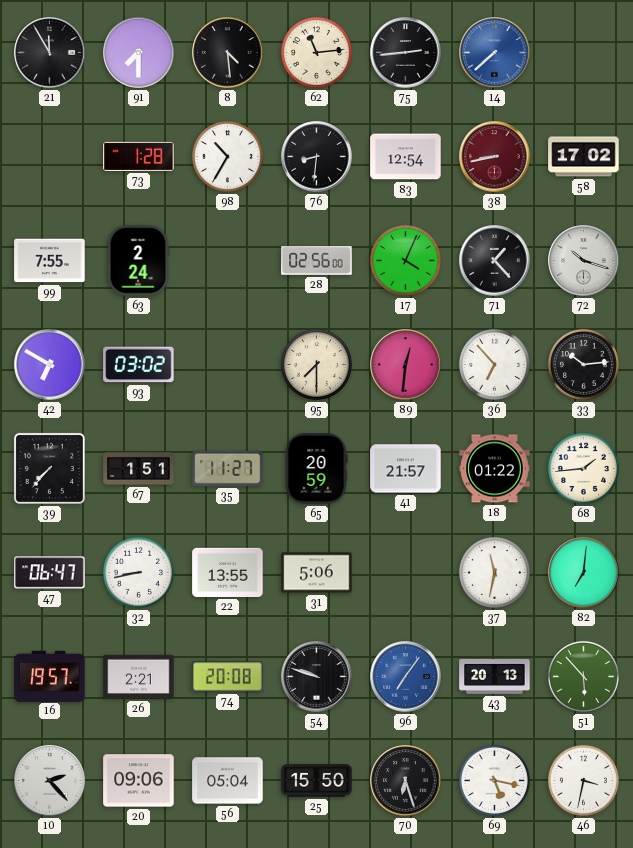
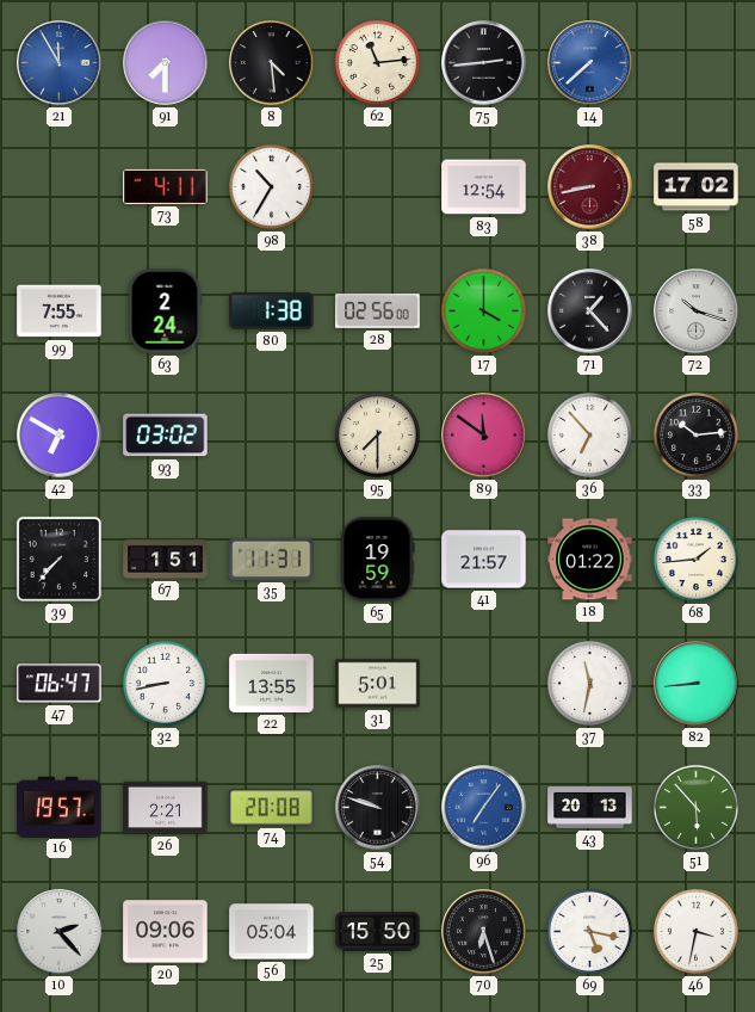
21 dial: black -> blue
73: 1:28 -> 4:11
76: 8:31 -> none
80: none -> 1:38
17: 4:04 -> 4:00
89: 12:31 -> 11:51
35: 11:27 -> 11:31
65: 20:59 -> 19:59
31: 5:06 -> 5:01
82: 7:01 -> 8:44
